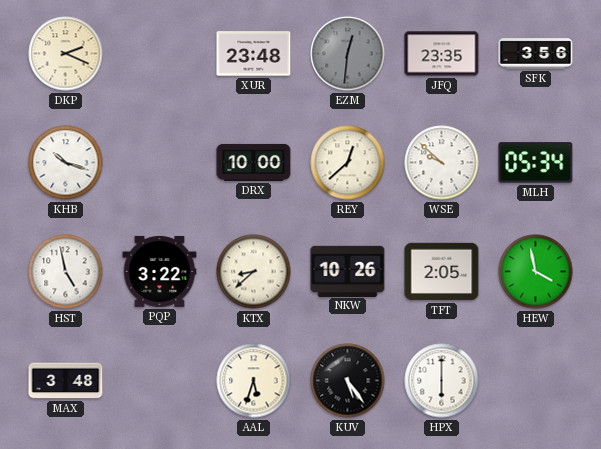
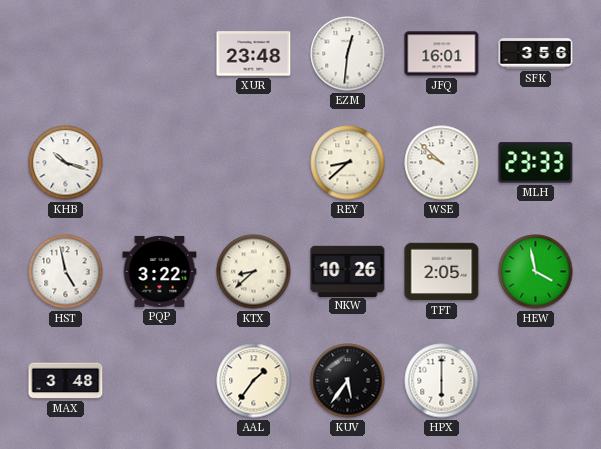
DKP: 2:19 -> none
EZM dial: grey -> white
JFQ: 23:35 -> 16:01
DRX: 10:00 -> none
REY: 12:38 -> 8:38
MLH: 05:34 -> 23:33
AAL: 5:33 -> 1:36
KUV: 5:24 -> 5:36
